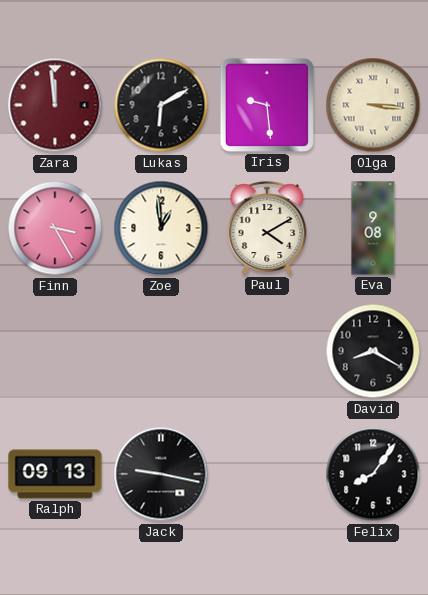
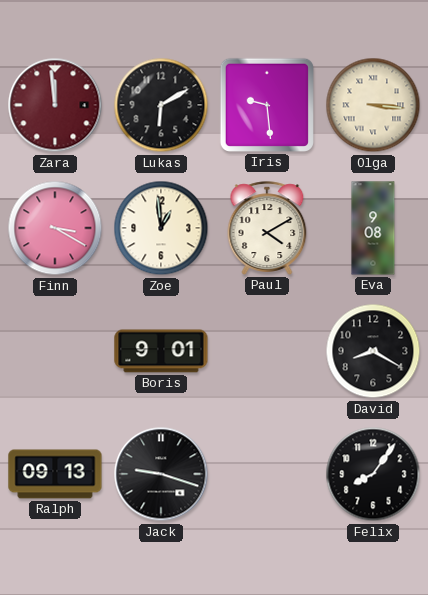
Finn: 3:25 -> 3:20
Boris: none -> 9:01
Jack: 9:17 -> 9:18
